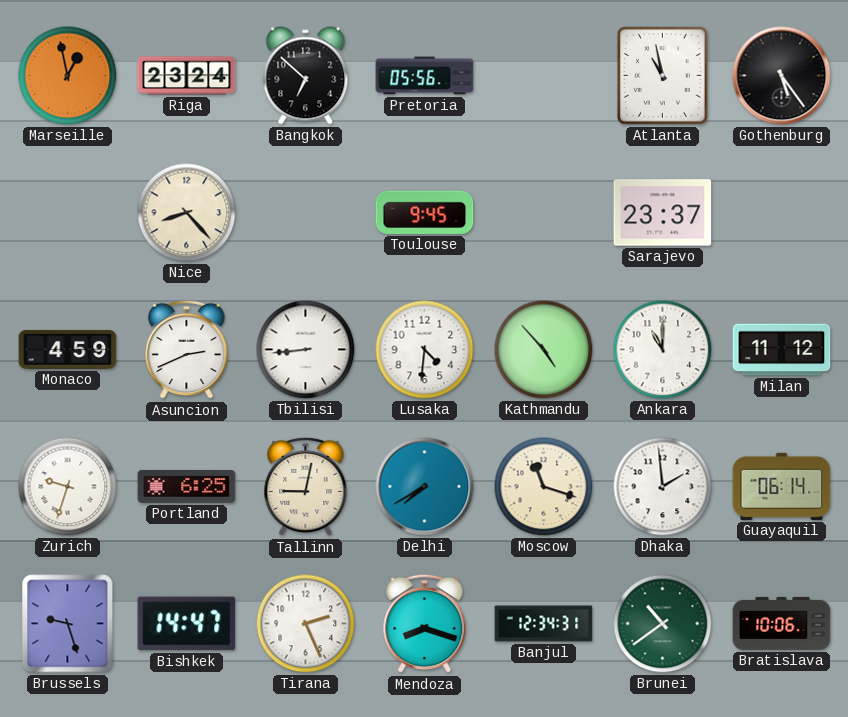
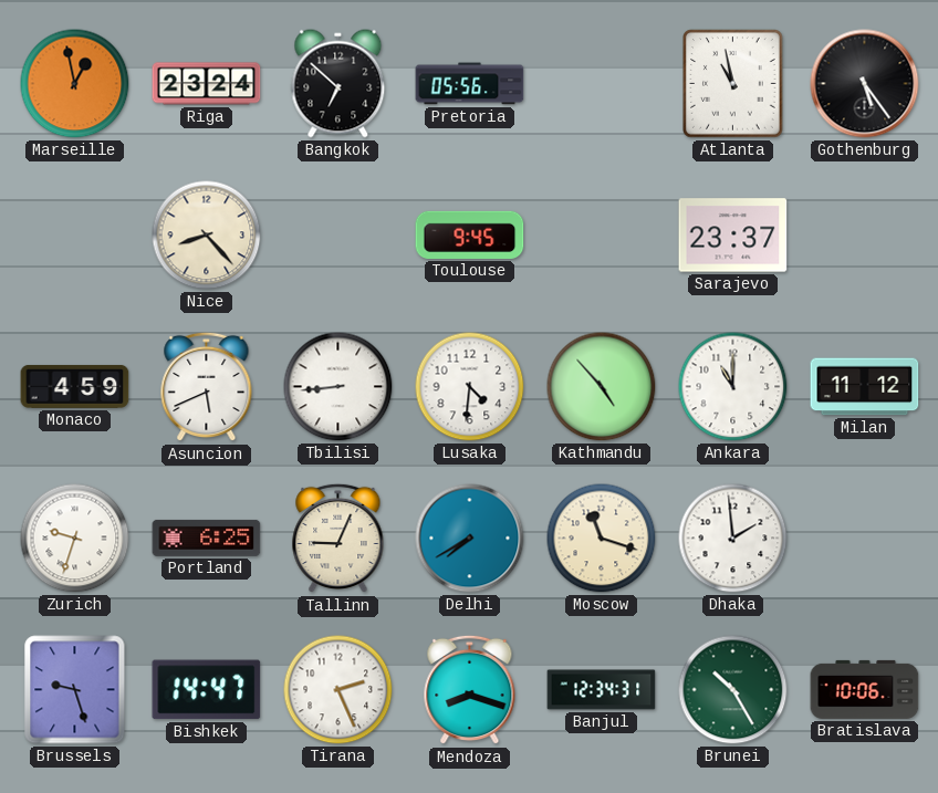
Asuncion: 2:41 -> 5:41
Tallinn: 9:02 -> 9:04
Guayaquil: 06:14 -> none
Brunei: 10:39 -> 10:25
